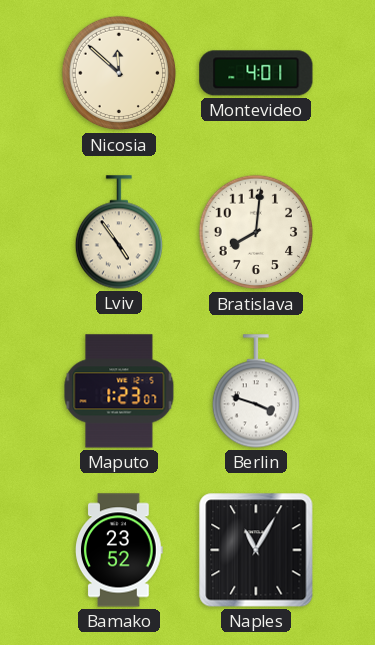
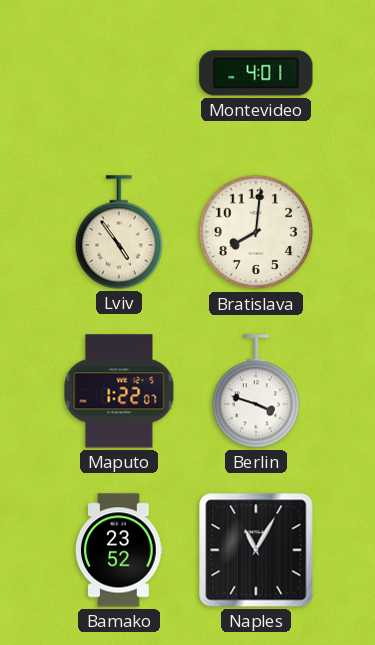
Nicosia: 11:52 -> none
Maputo: 1:23 -> 1:22
